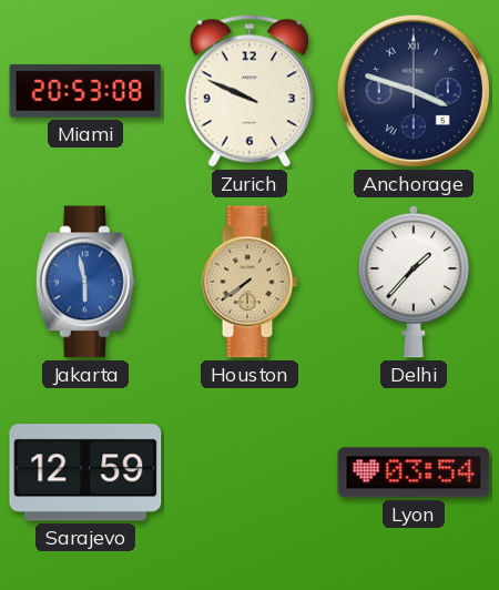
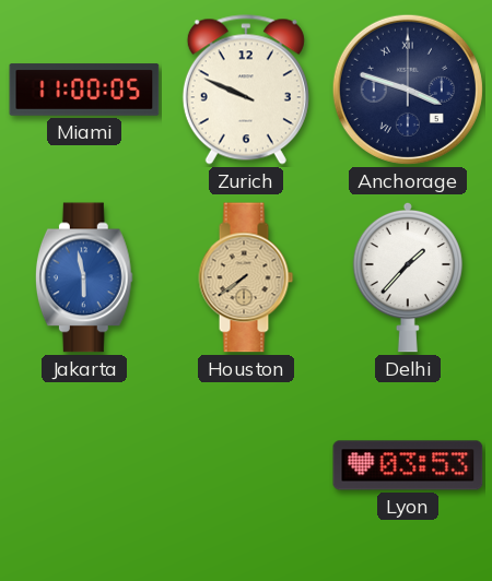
Miami: 20:53 -> 11:00
Sarajevo: 12:59 -> none
Lyon: 03:54 -> 03:53
